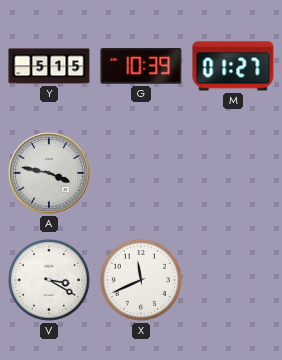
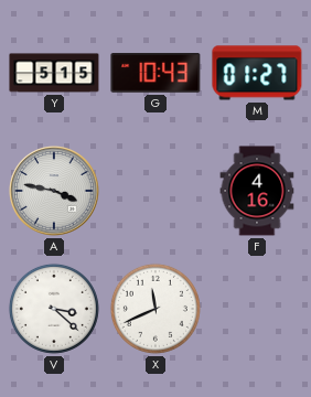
G: 10:39 -> 10:43
F: none -> 4:16
V: 3:20 -> 3:22
